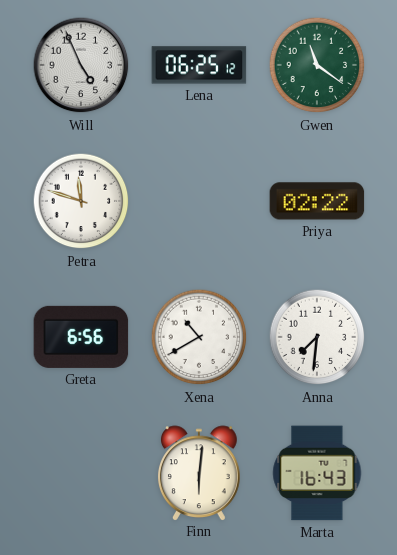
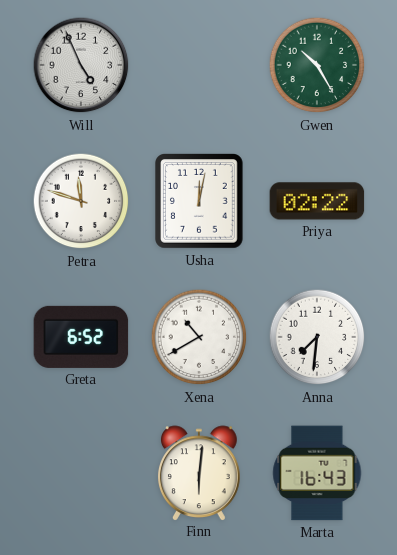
Lena: 06:25 -> none
Gwen: 11:21 -> 10:25
Usha: none -> 12:02
Greta: 6:56 -> 6:52
